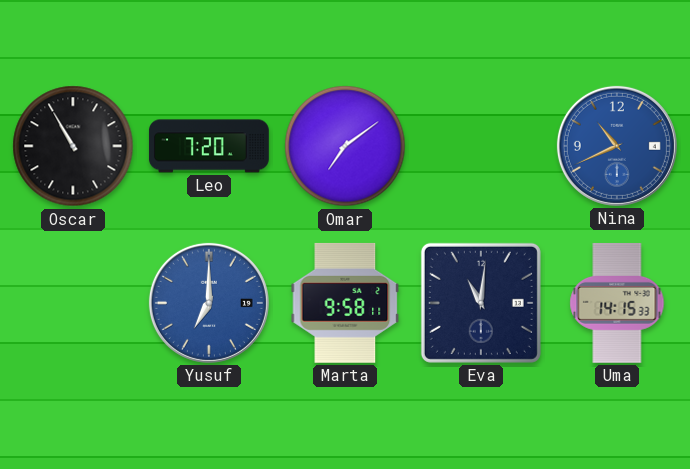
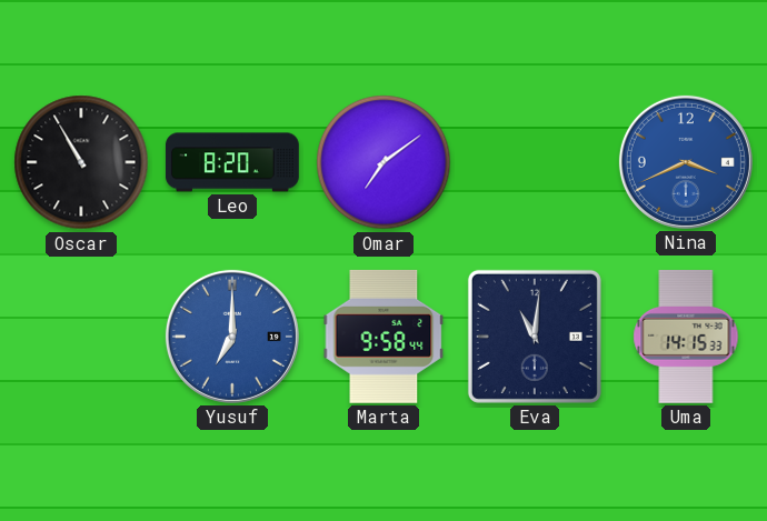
Leo: 7:20 -> 8:20
Nina: 10:41 -> 3:41
Marta: 9:58:11 -> 9:58:44
